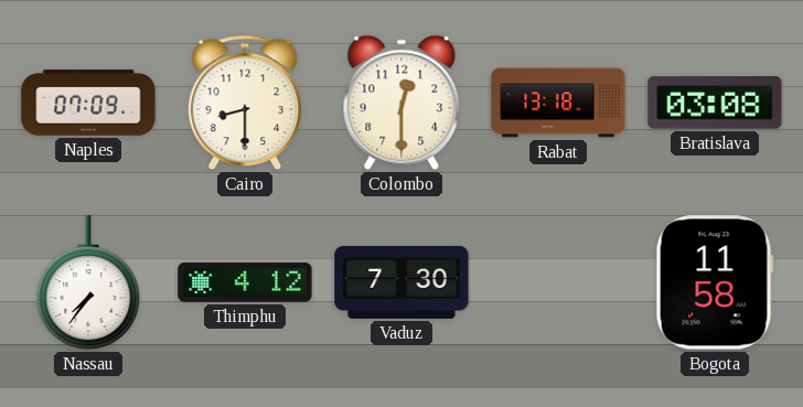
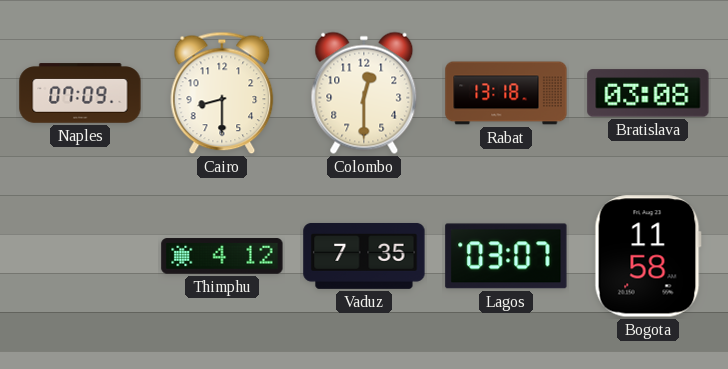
Nassau: 7:36 -> none
Vaduz: 7:30 -> 7:35
Lagos: none -> 03:07
